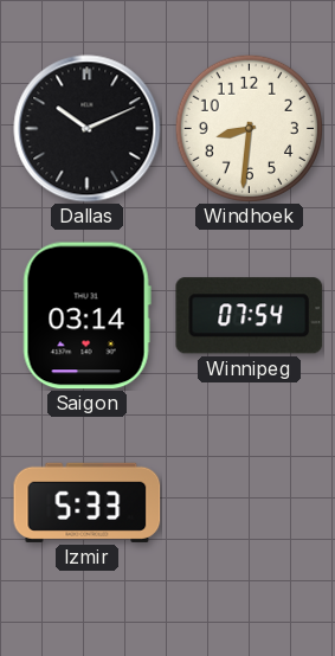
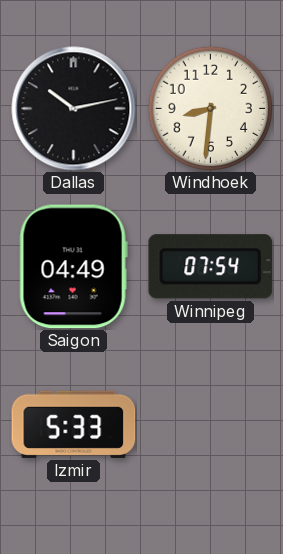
Dallas: 10:11 -> 10:13
Saigon: 03:14 -> 04:49
